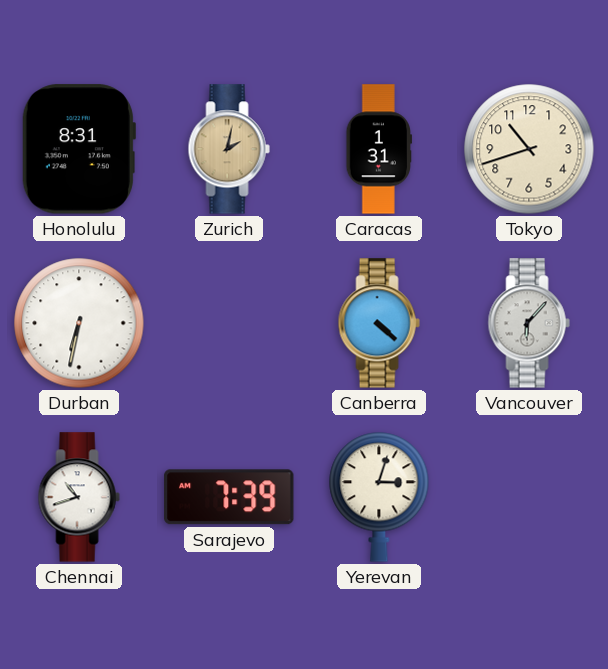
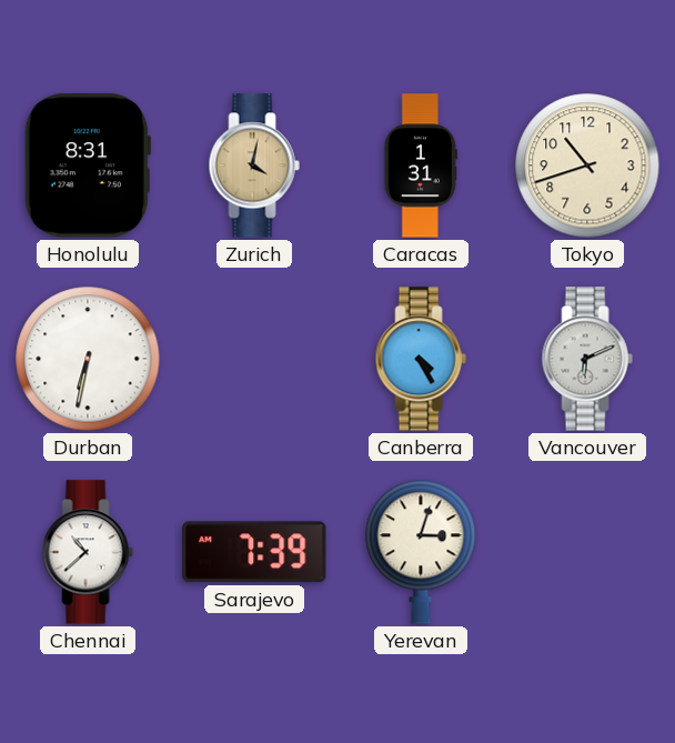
Zurich: 2:02 -> 4:02
Canberra: 4:22 -> 4:25
Vancouver: 6:07 -> 6:11
Chennai: 10:42 -> 10:38
